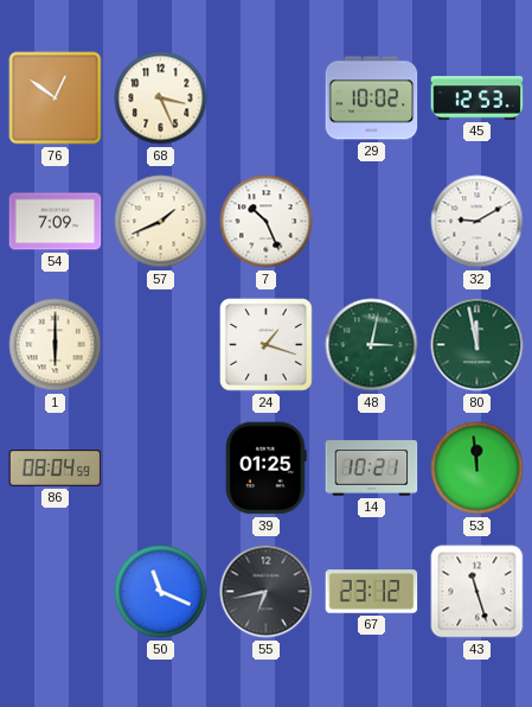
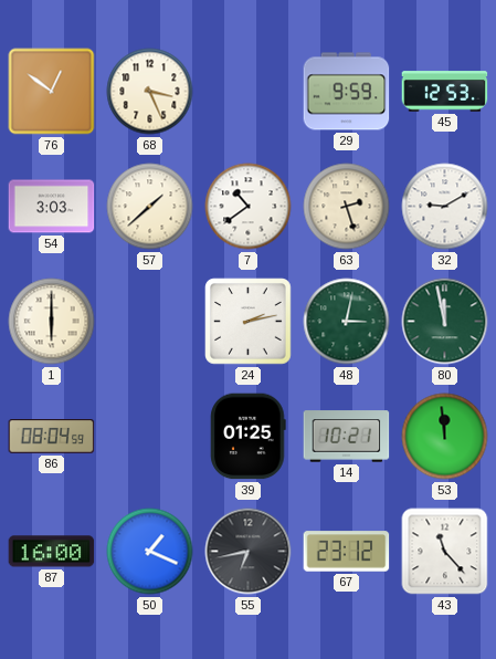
29: 10:02 -> 9:59
54: 7:09 -> 3:03
57: 1:41 -> 1:38
7: 10:26 -> 10:39
63: none -> 2:27
24: 1:18 -> 2:13
87: none -> 16:00
50: 11:19 -> 1:19
43: 11:27 -> 11:23
